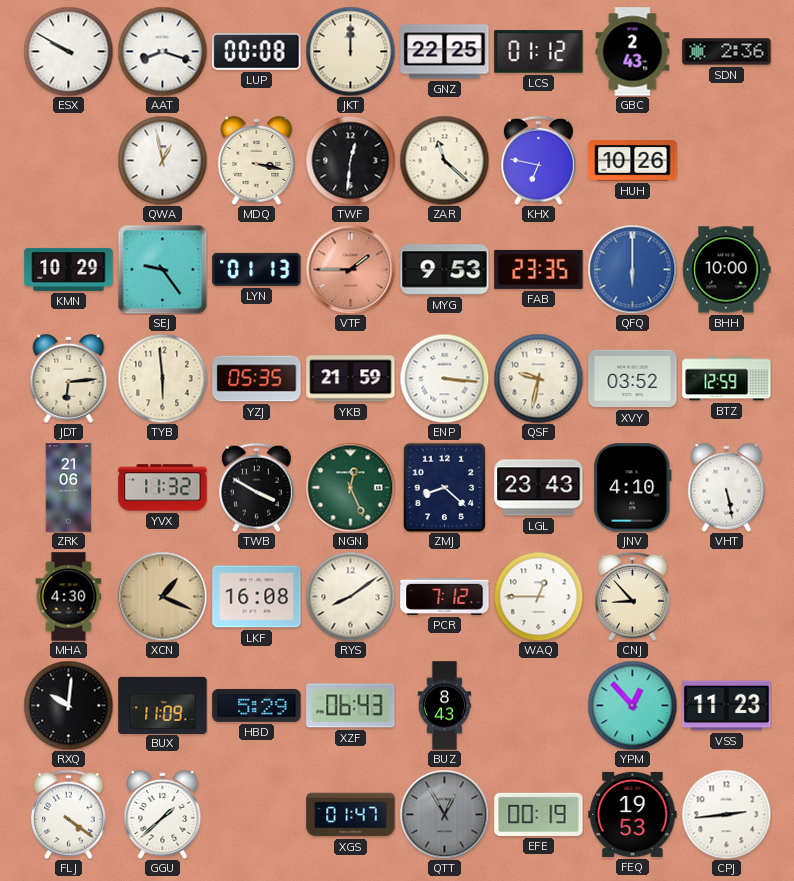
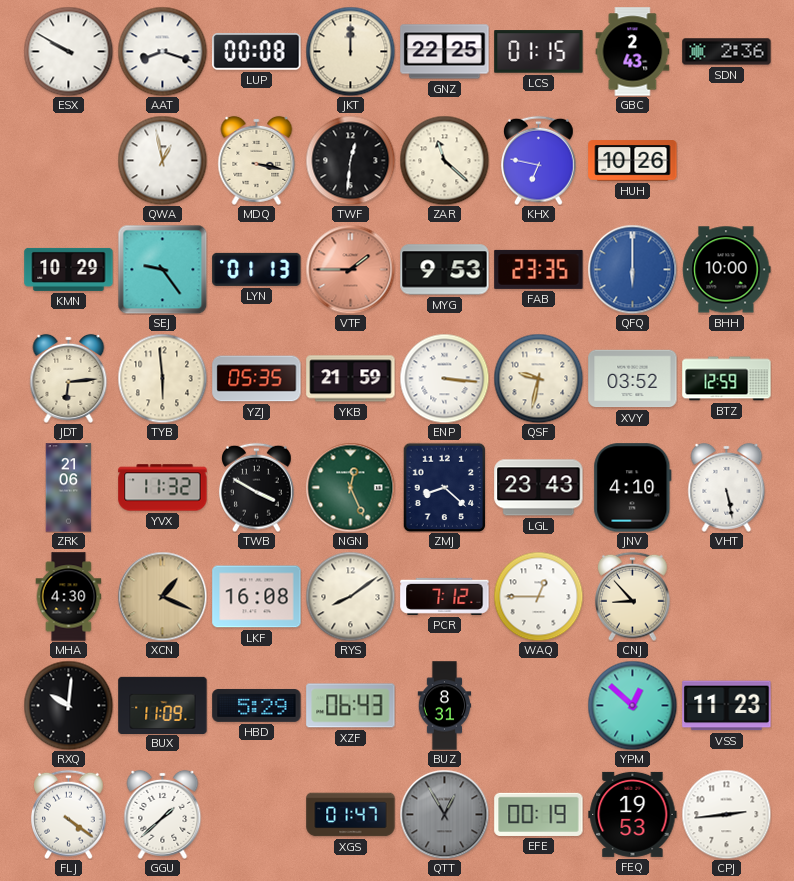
LCS: 01:12 -> 01:15
BUZ: 8:43 -> 8:31
YPM: 12:53 -> 12:52
